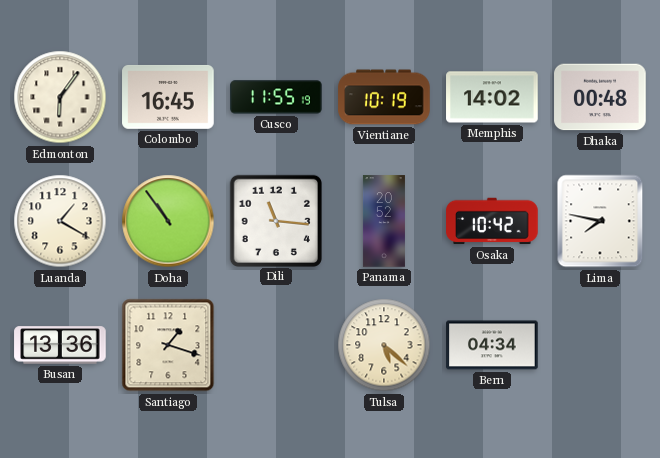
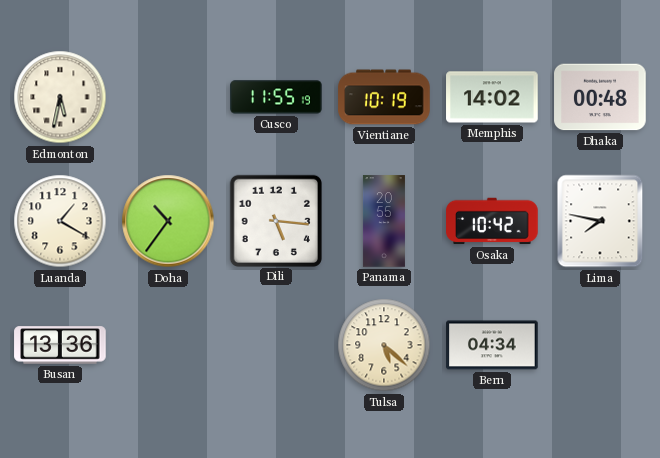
Edmonton: 6:06 -> 5:32
Colombo: 16:45 -> none
Doha: 10:54 -> 10:36
Dili: 11:16 -> 5:16
Panama: 20:52 -> 20:55
Santiago: 1:18 -> none
